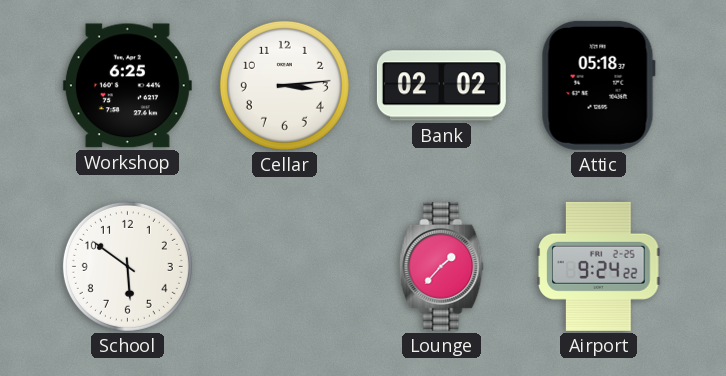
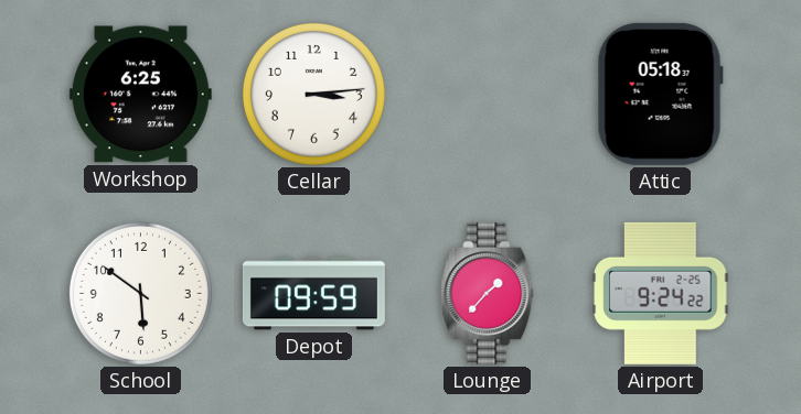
Bank: 02:02 -> none
Depot: none -> 09:59
